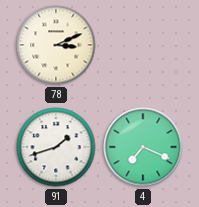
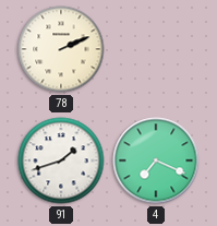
78: 3:11 -> 2:11
